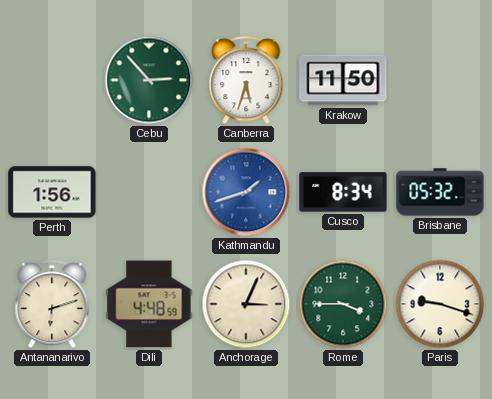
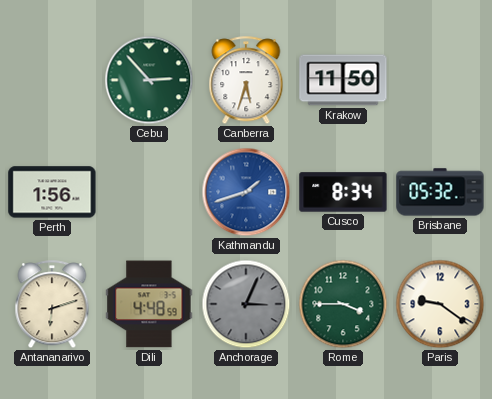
Anchorage dial: cream -> grey
Paris: 9:18 -> 9:21
